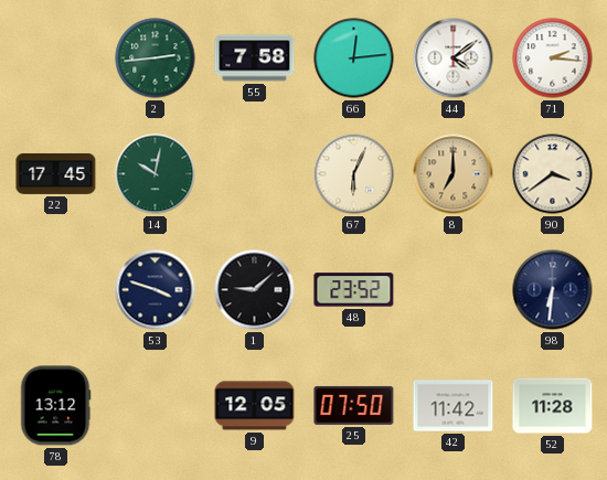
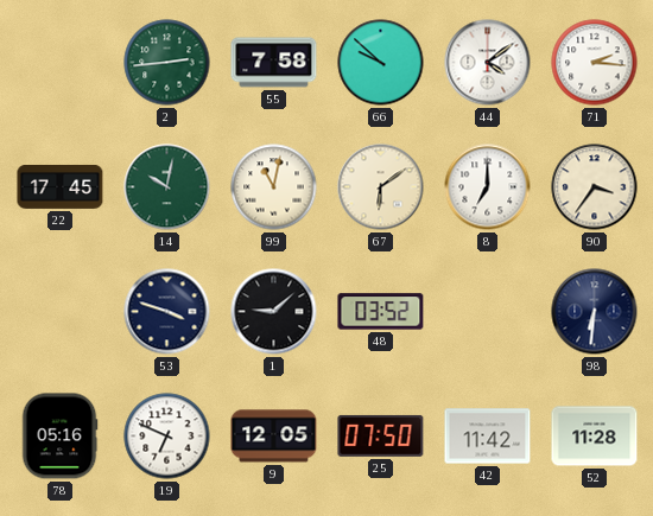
66: 12:14 -> 9:52
99: none -> 11:02
67: 6:04 -> 6:09
8 dial: champagne -> white
90: 3:39 -> 3:36
48: 23:52 -> 03:52
78: 13:12 -> 05:16
19: none -> 6:49
